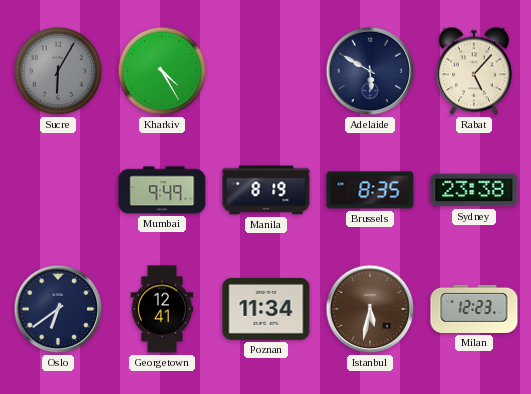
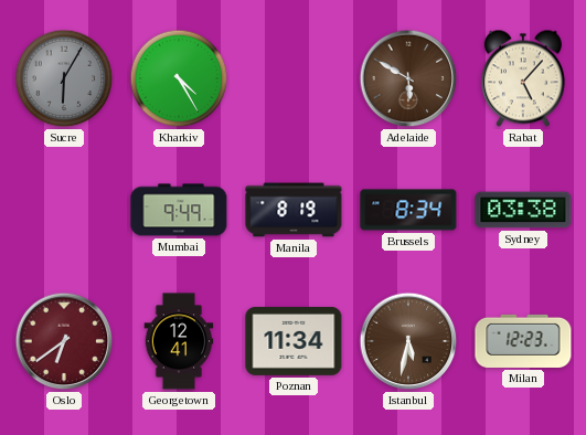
Adelaide dial: navy -> brown
Brussels: 8:35 -> 8:34
Sydney: 23:38 -> 03:38
Oslo dial: navy -> burgundy
